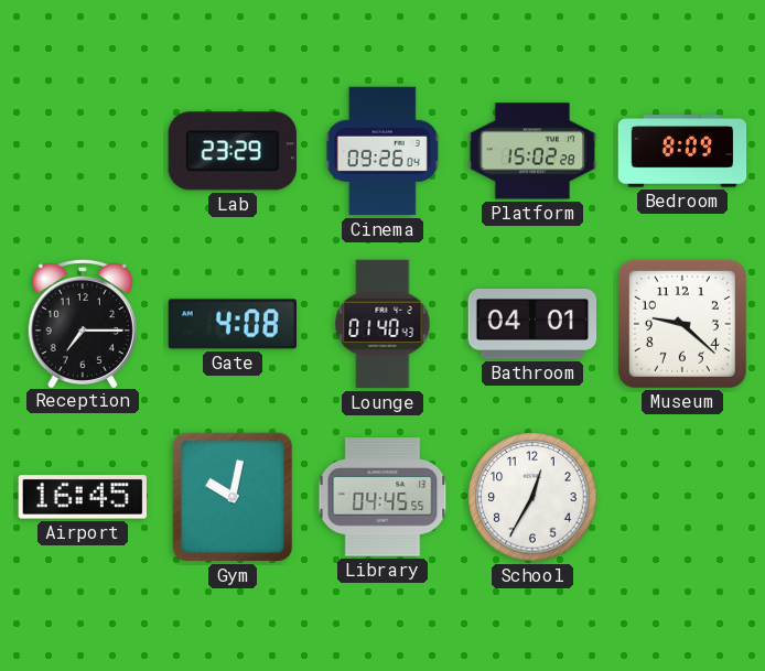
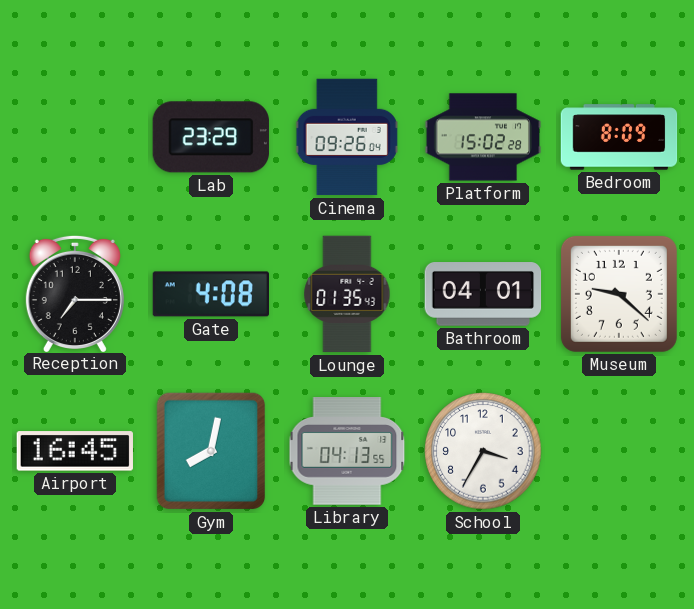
Lounge: 01:40 -> 01:35
Gym: 10:02 -> 8:02
Library: 04:45 -> 04:13
School: 12:35 -> 3:35
